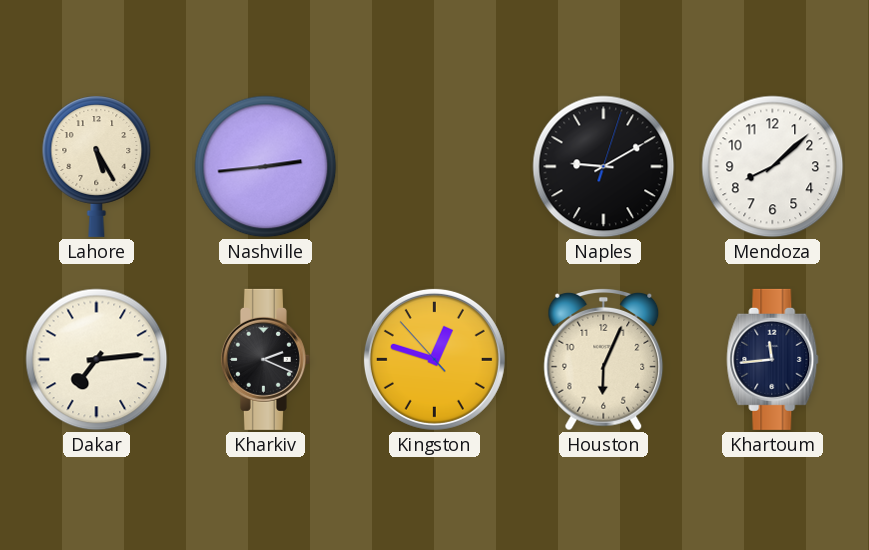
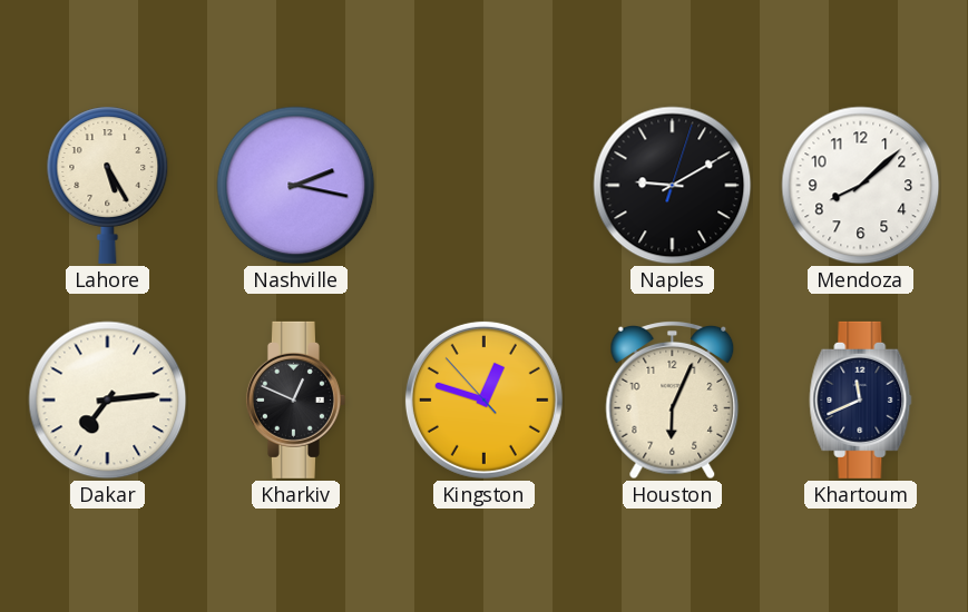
Nashville: 2:44 -> 2:17
Kharkiv: 2:19 -> 12:49
Khartoum: 11:44 -> 11:41
